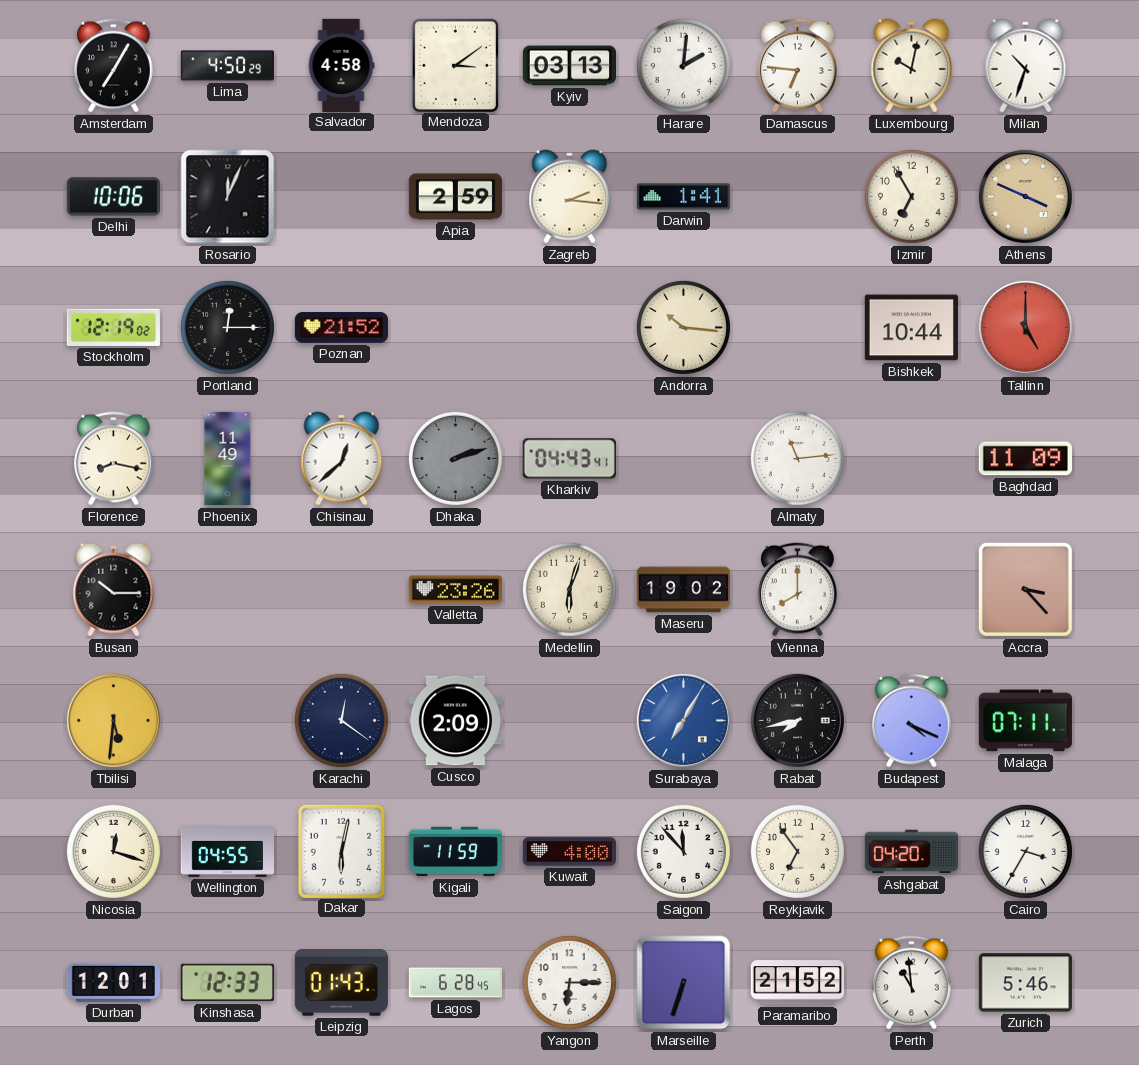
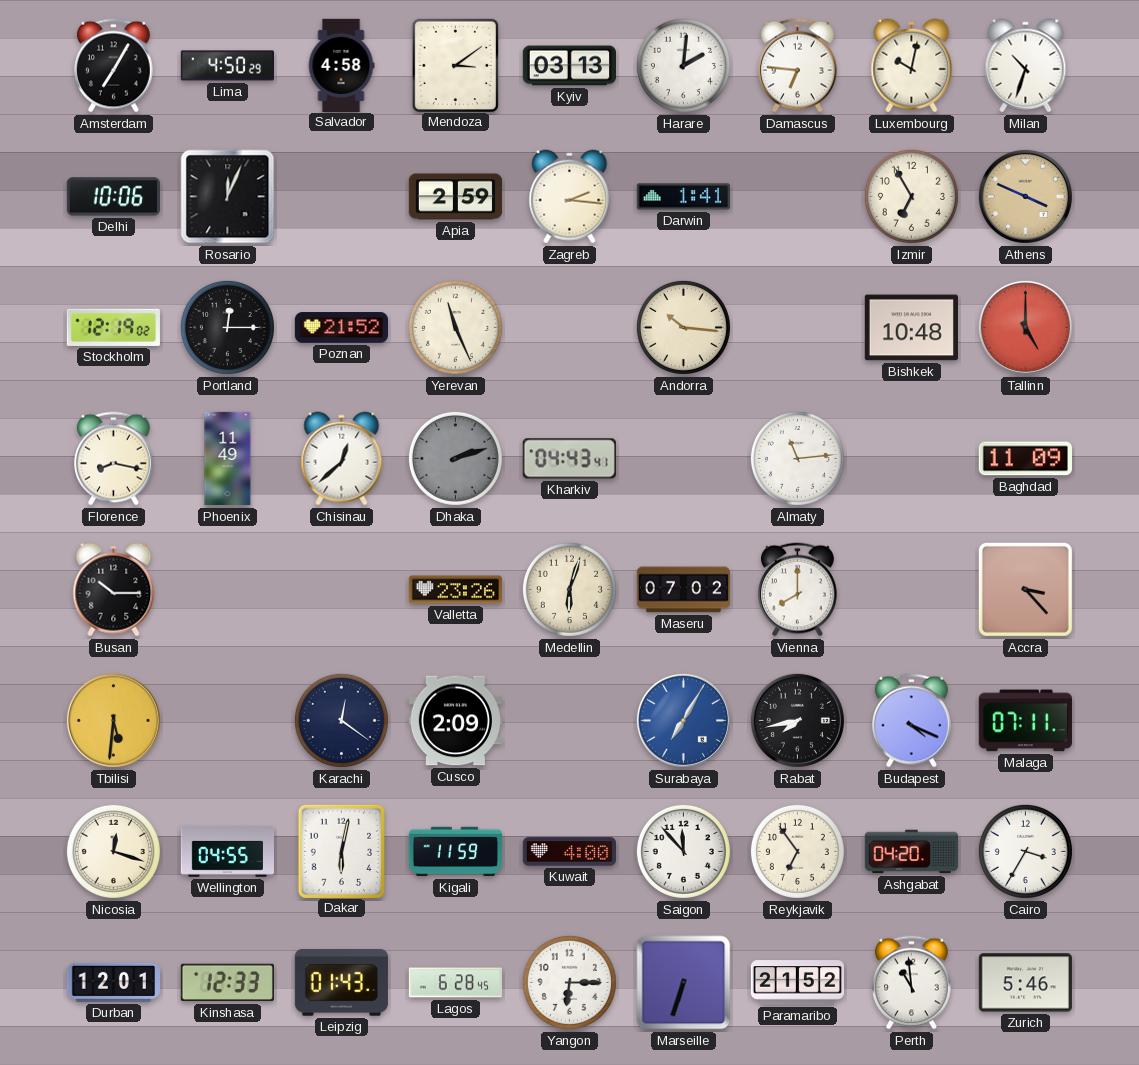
Yerevan: none -> 11:26
Bishkek: 10:44 -> 10:48
Maseru: 19:02 -> 07:02
